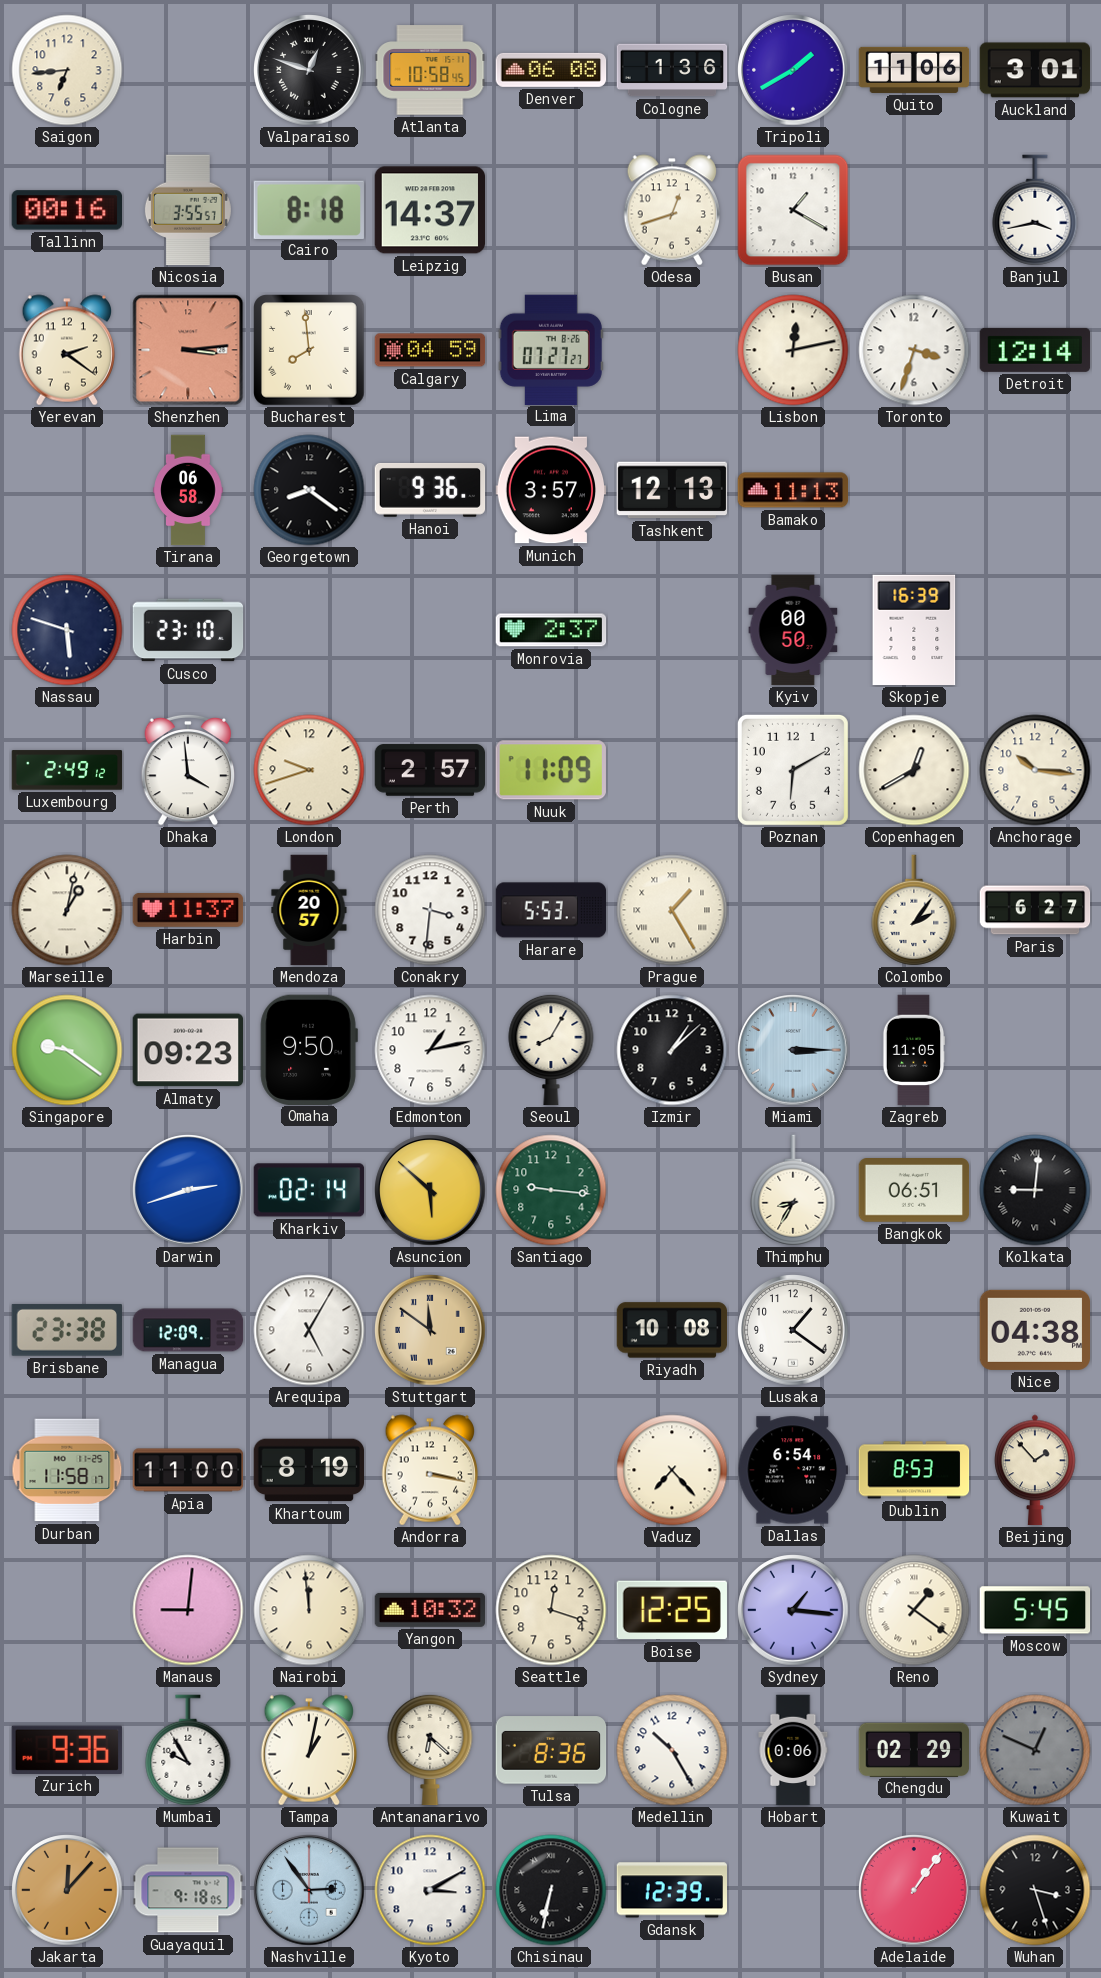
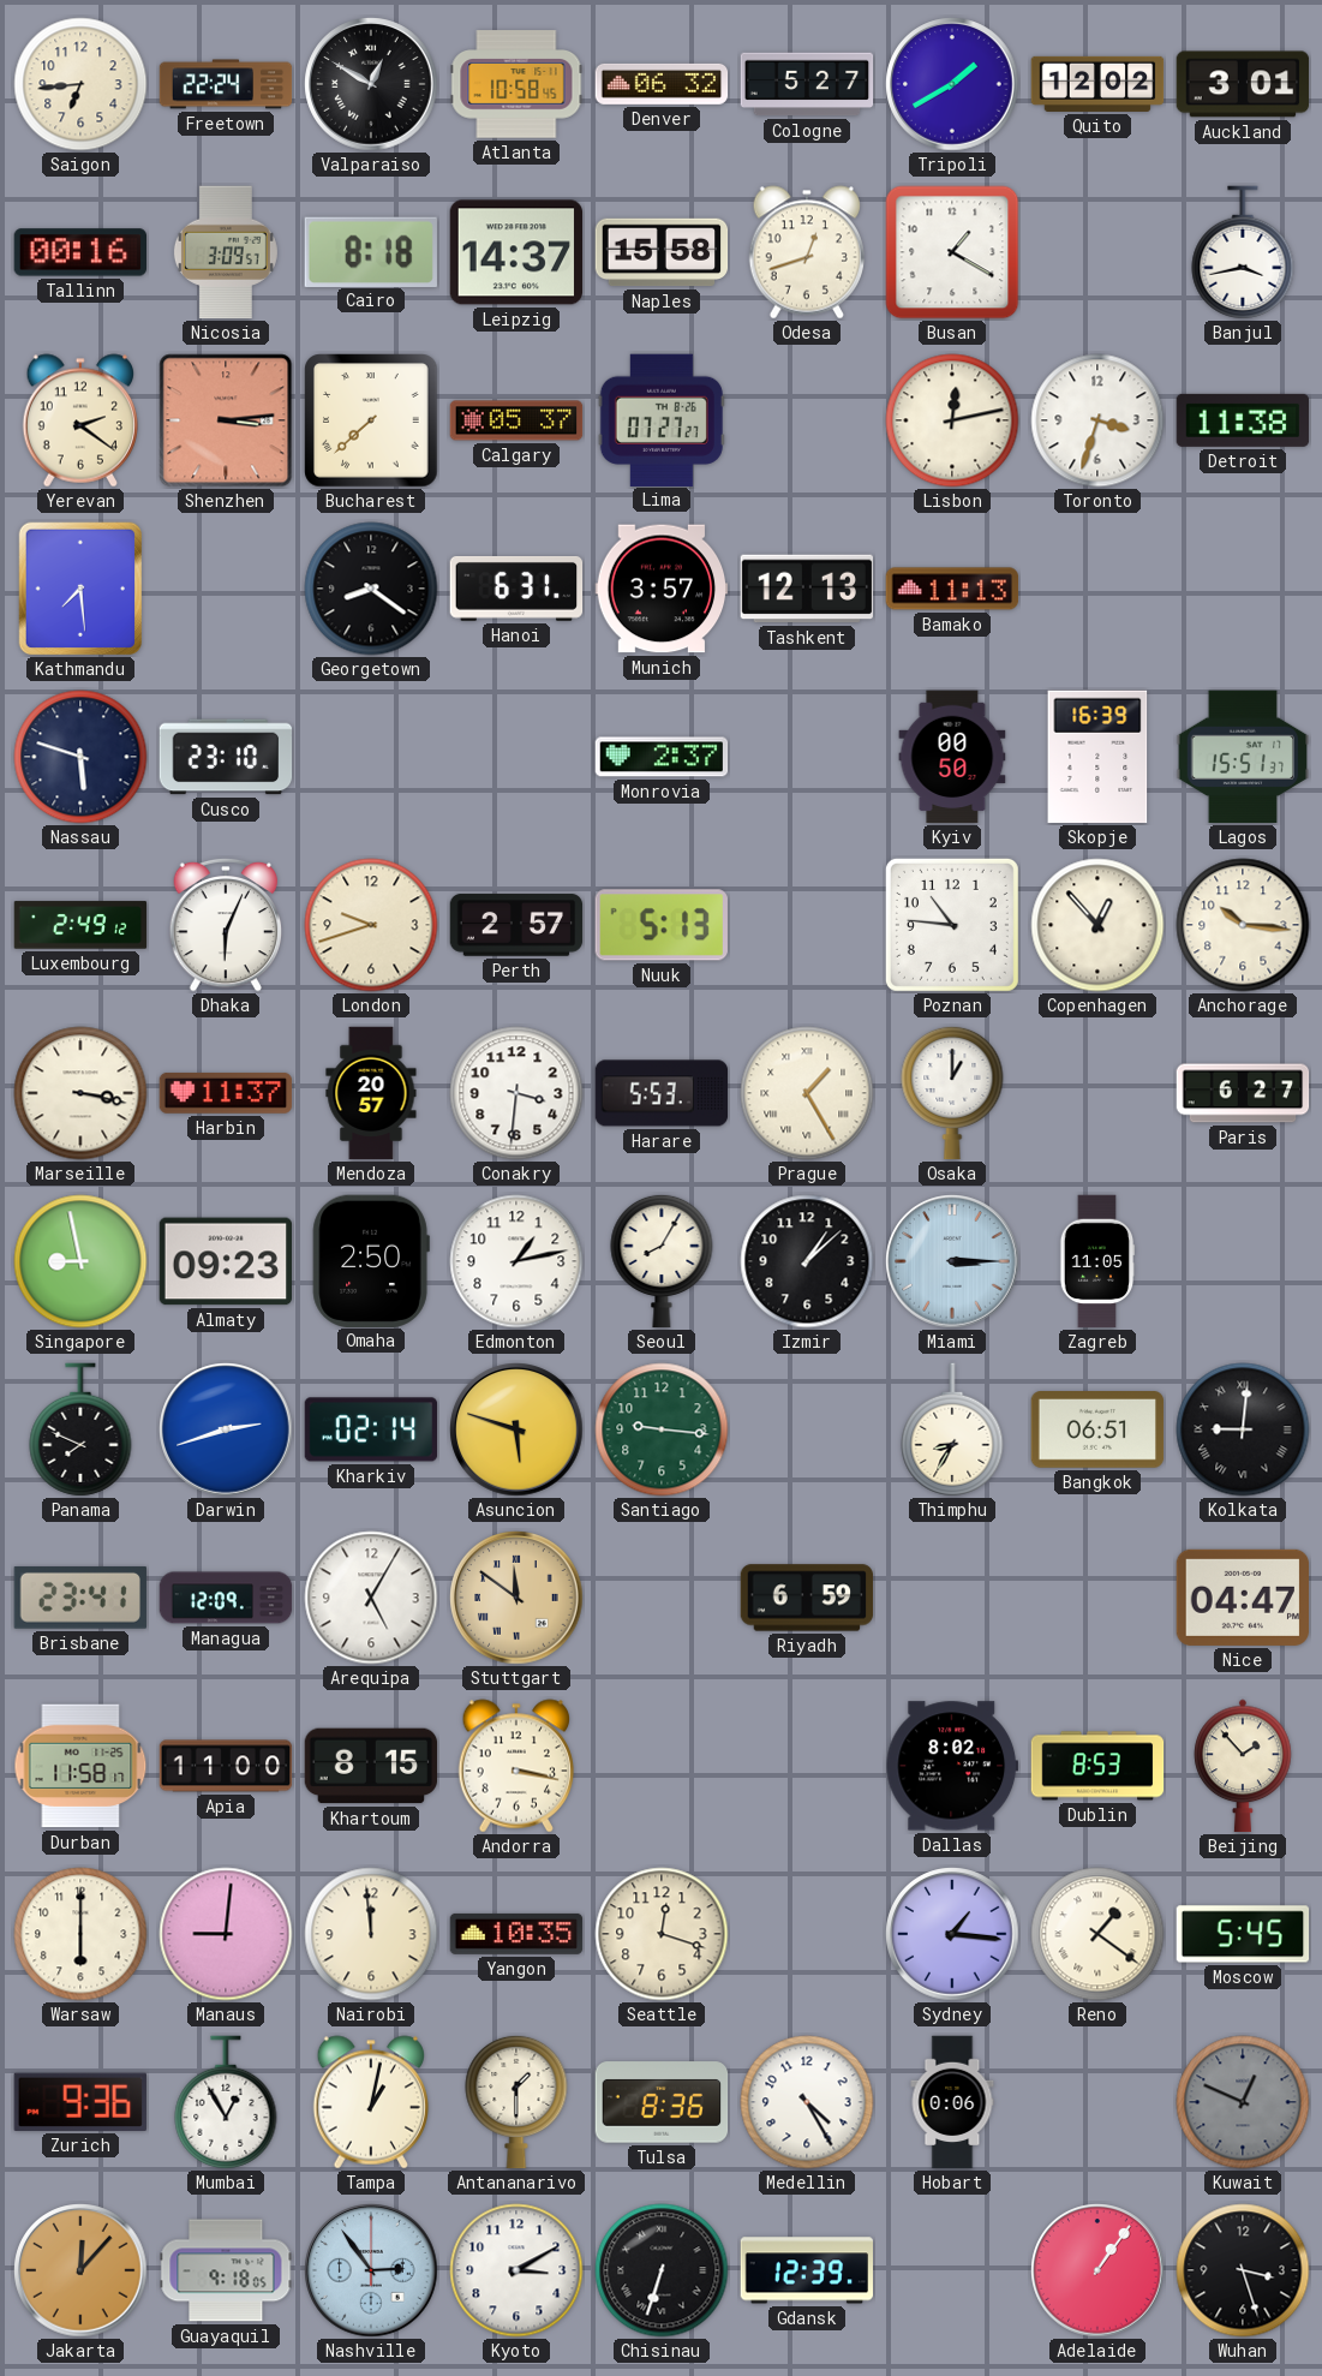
Freetown: none -> 22:24
Valparaiso: 12:48 -> 12:50
Denver: 06:08 -> 06:32
Cologne: 1:36 -> 5:27
Quito: 11:06 -> 12:02
Nicosia: 3:55 -> 3:09
Naples: none -> 15:58
Bucharest: 7:59 -> 7:38
Calgary: 04:59 -> 05:37
Detroit: 12:14 -> 11:38
Kathmandu: none -> 7:29
Tirana: 06:58 -> none
Hanoi: 9:36 -> 6:31
Lagos: none -> 15:51
Dhaka: 3:59 -> 6:04
Nuuk: 11:09 -> 5:13
Poznan: 6:10 -> 10:46
Copenhagen: 12:40 -> 12:53
Marseille: 1:02 -> 3:17
Osaka: none -> 1:00
Colombo: 2:06 -> none
Singapore: 9:21 -> 8:58
Omaha: 9:50 -> 2:50
Panama: none -> 7:49
Asuncion: 5:52 -> 5:48
Brisbane: 23:38 -> 23:41
Riyadh: 10:08 -> 6:59
Lusaka: 1:21 -> none
Nice: 04:38 -> 04:47
Khartoum: 8:19 -> 8:15
Vaduz: 7:23 -> none
Dallas: 6:54 -> 8:02
Warsaw: none -> 6:00
Yangon: 10:32 -> 10:35
Boise: 12:25 -> none
Mumbai: 9:55 -> 12:55
Antananarivo: 6:22 -> 1:30
Medellin: 10:25 -> 4:25
Chengdu: 02:29 -> none
Chisinau: 6:32 -> 6:33
